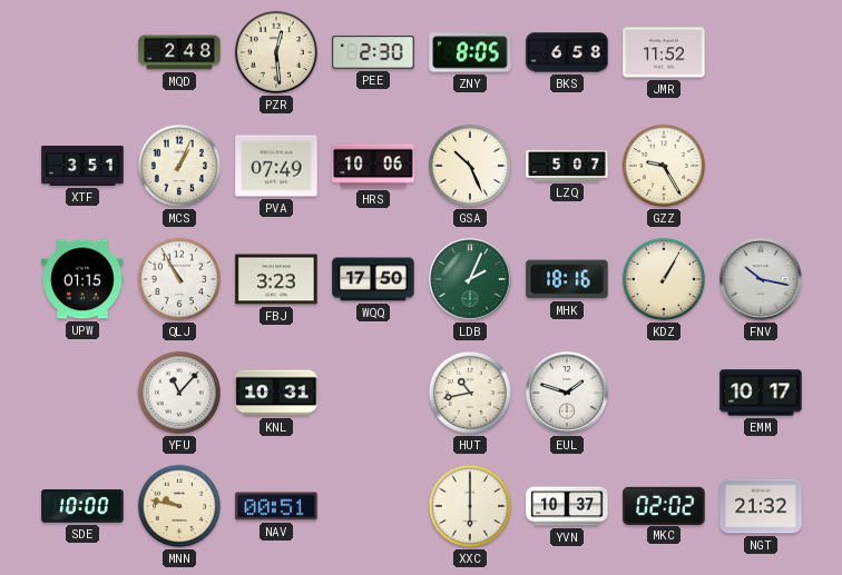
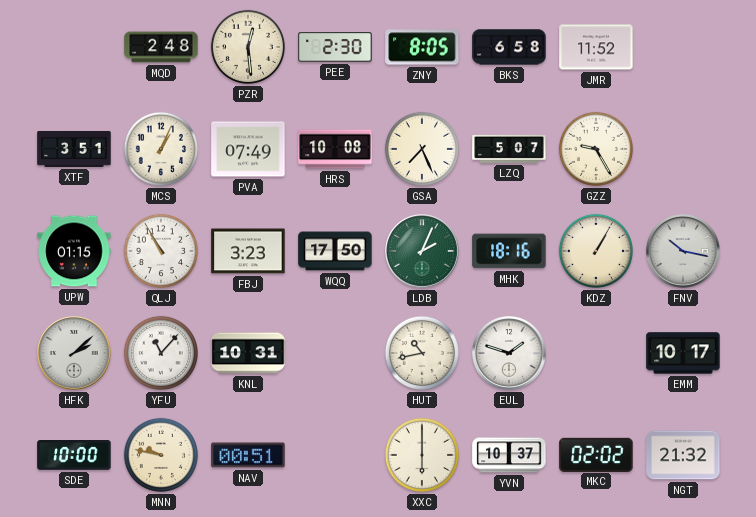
HRS: 10:06 -> 10:08
GSA: 10:26 -> 7:26
HFK: none -> 2:08
